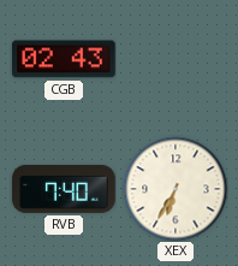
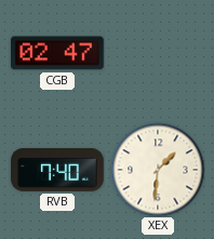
CGB: 02:43 -> 02:47
XEX: 6:35 -> 1:31
